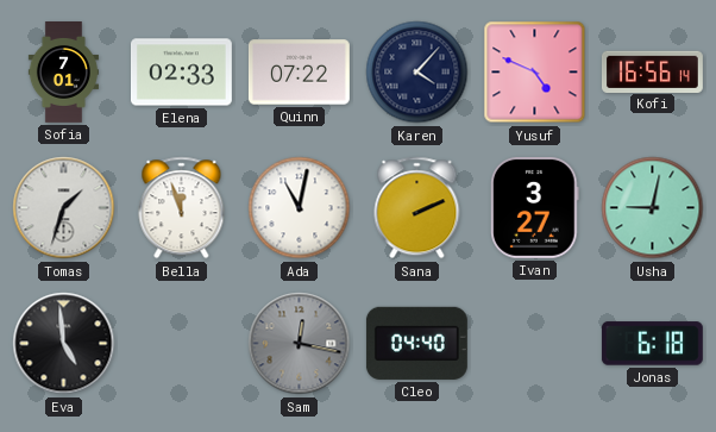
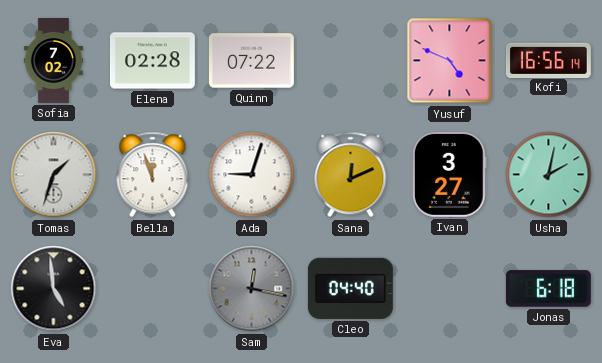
Sofia: 7:01 -> 7:02
Elena: 02:33 -> 02:28
Karen: 4:07 -> none
Ada: 11:02 -> 9:03
Sana: 2:11 -> 12:11
Usha: 9:02 -> 2:02
